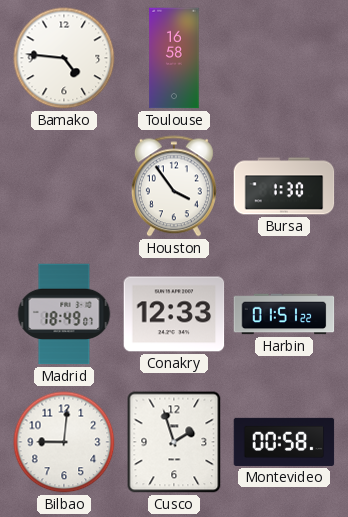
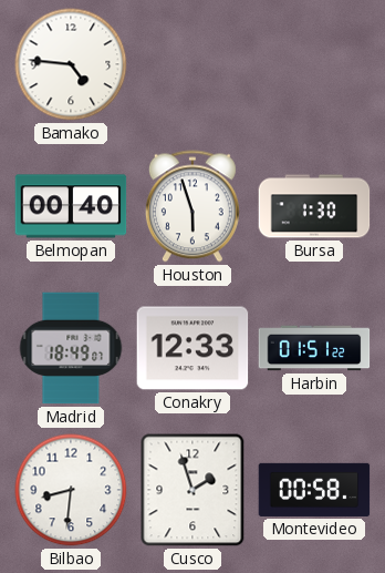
Toulouse: 16:58 -> none
Belmopan: none -> 00:40
Houston: 3:54 -> 5:57
Bilbao: 9:01 -> 8:31
